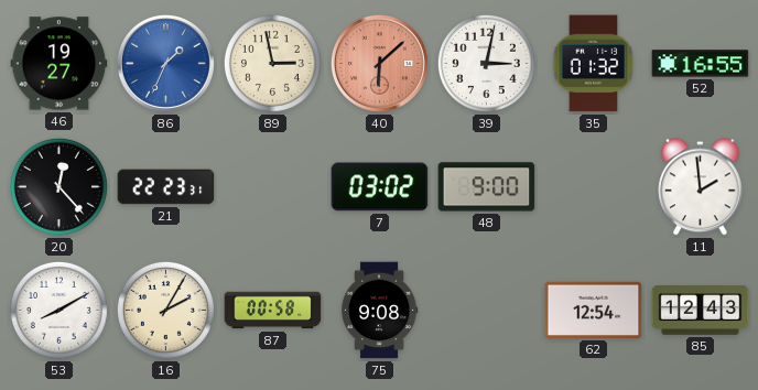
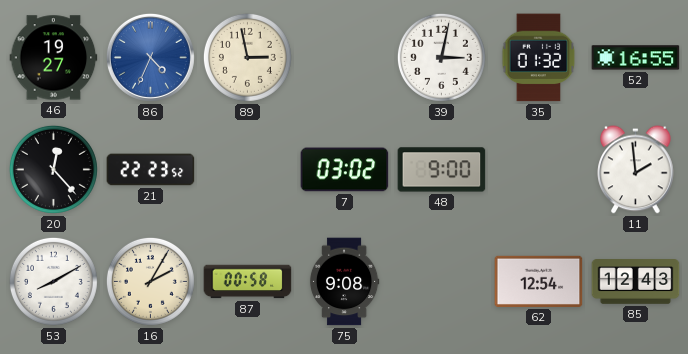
86: 1:34 -> 4:34
40: 6:08 -> none
21: 22:23:31 -> 22:23:52
